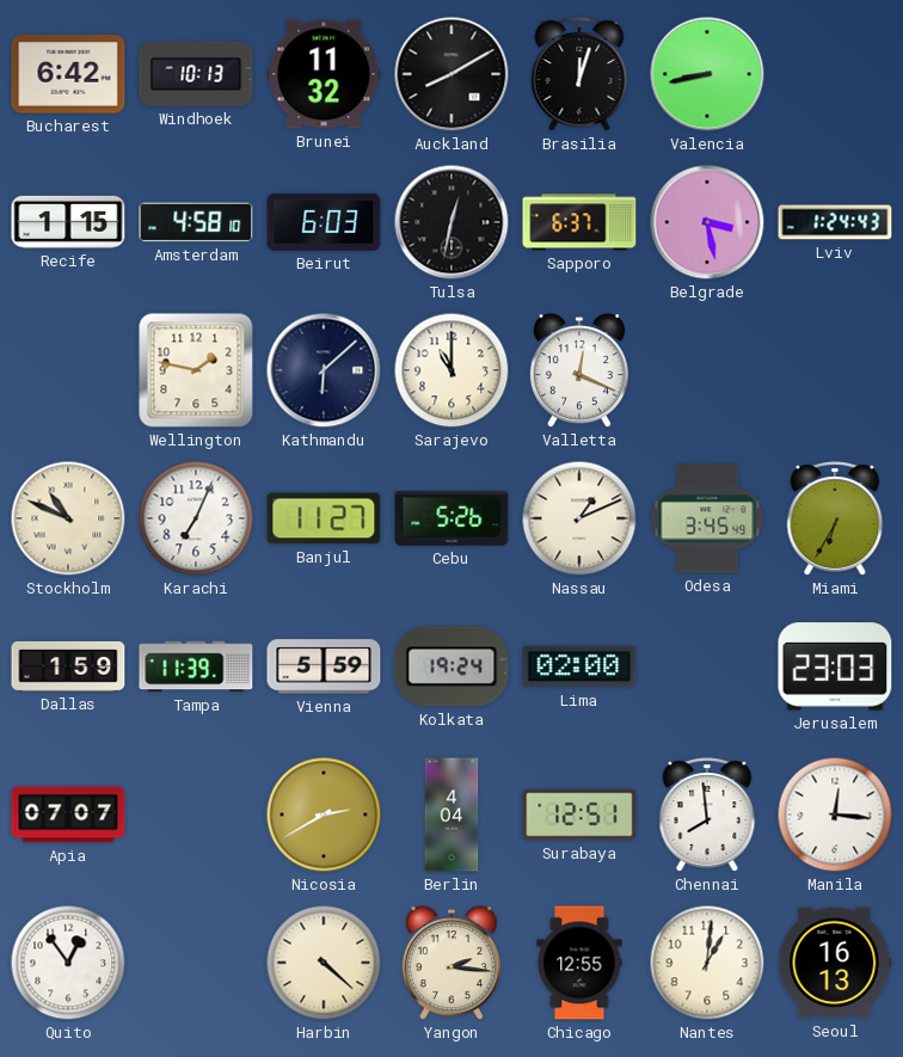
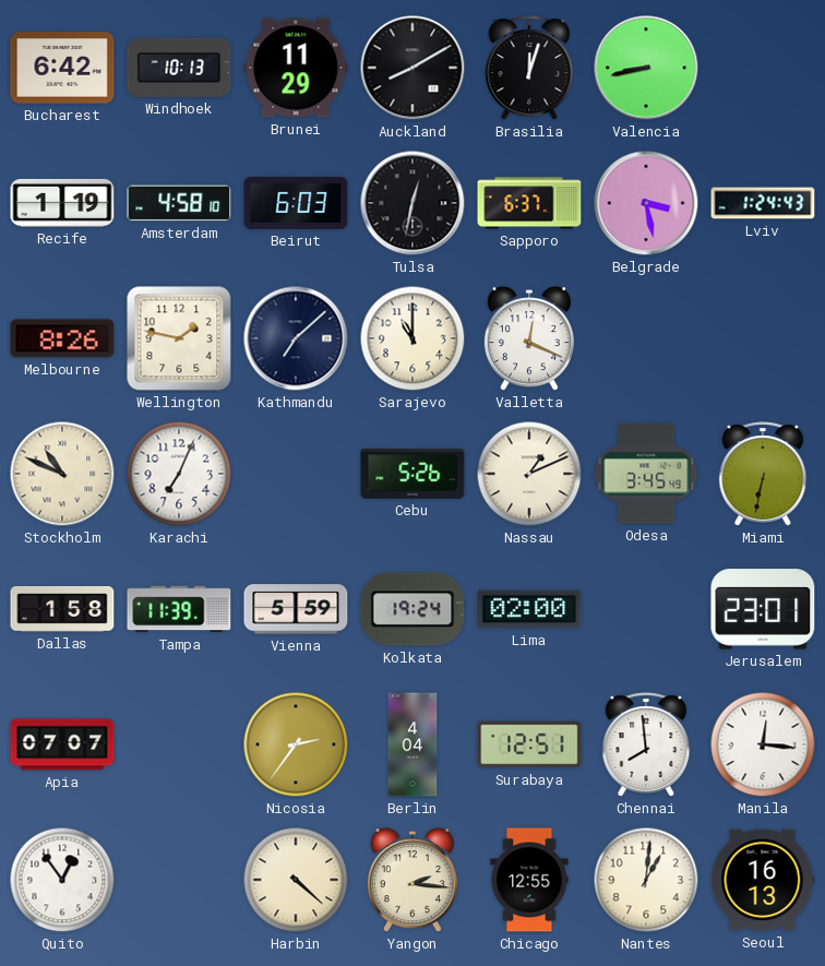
Brunei: 11:32 -> 11:29
Recife: 1:15 -> 1:19
Melbourne: none -> 8:26
Kathmandu: 6:08 -> 7:08
Banjul: 11:27 -> none
Miami: 6:35 -> 6:32
Dallas: 1:59 -> 1:58
Jerusalem: 23:03 -> 23:01
Nicosia: 2:40 -> 2:36
